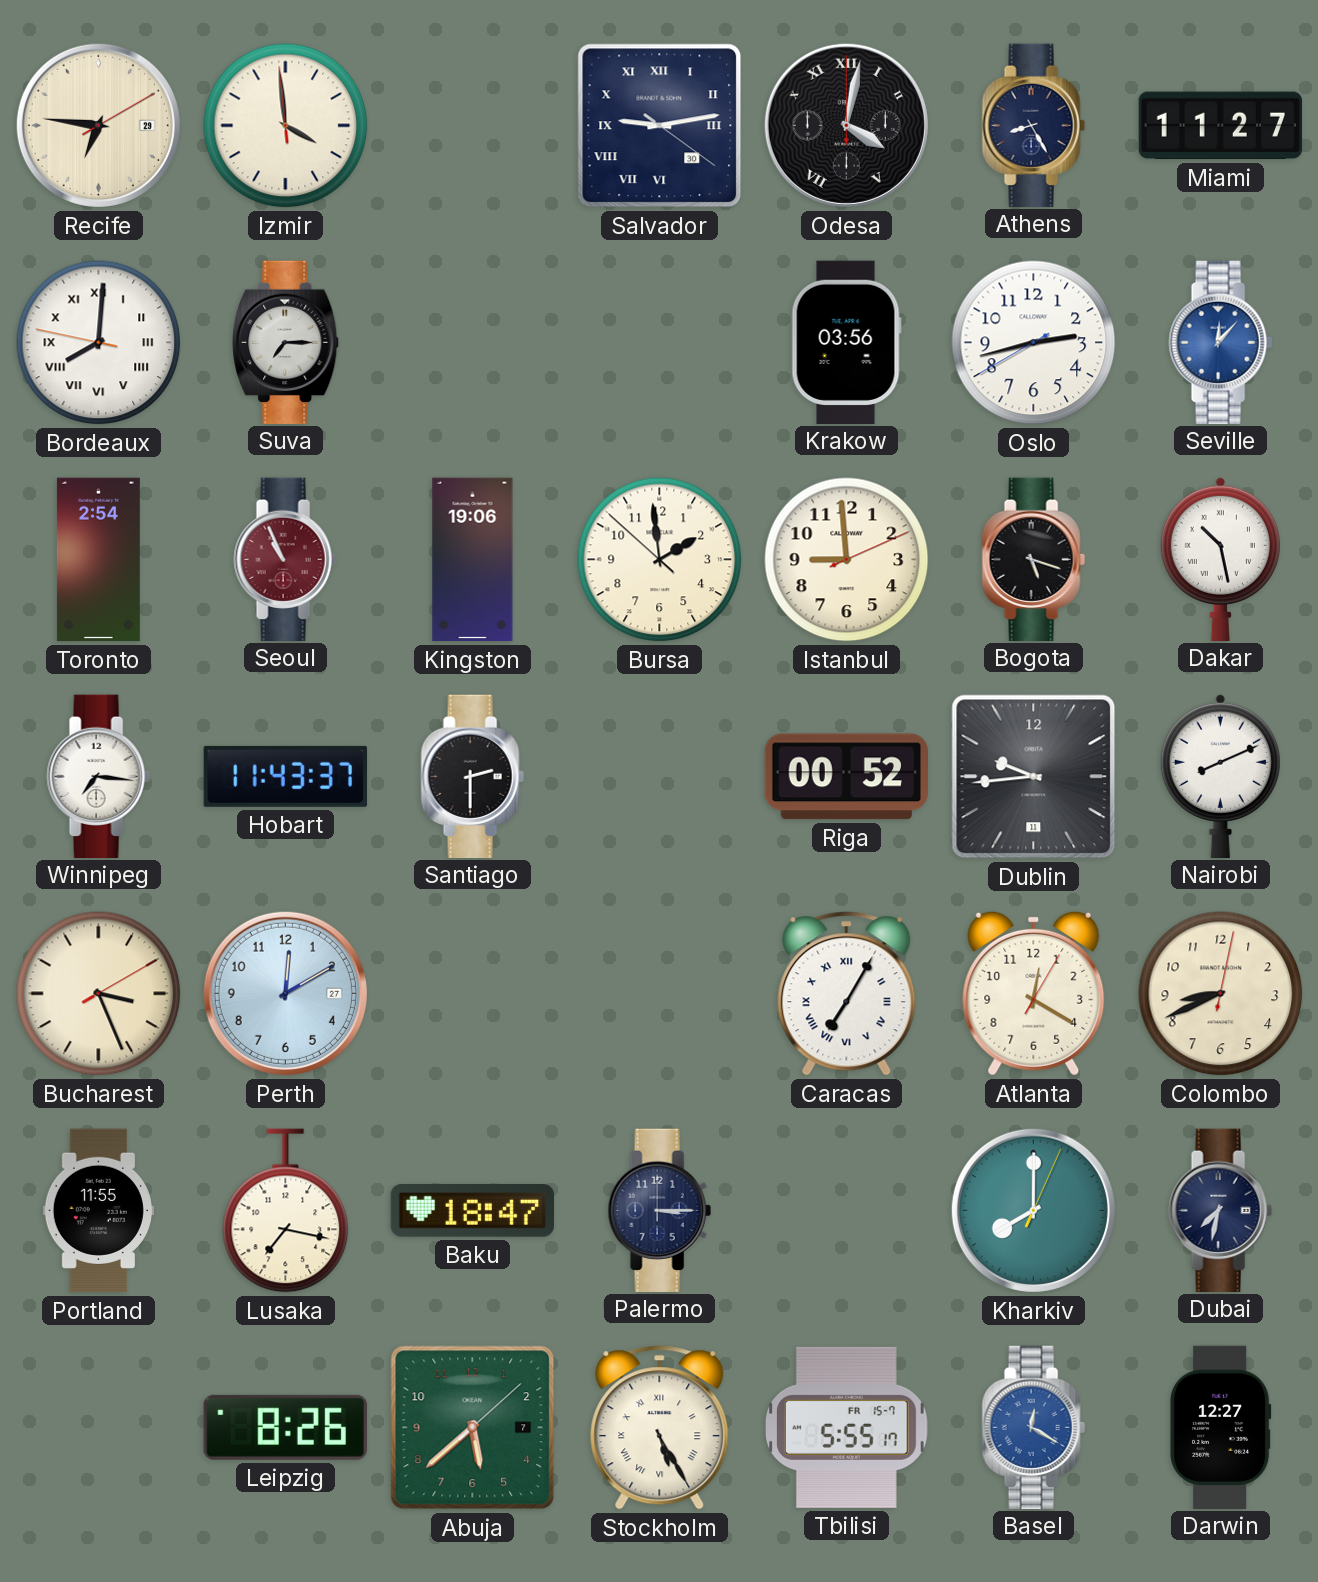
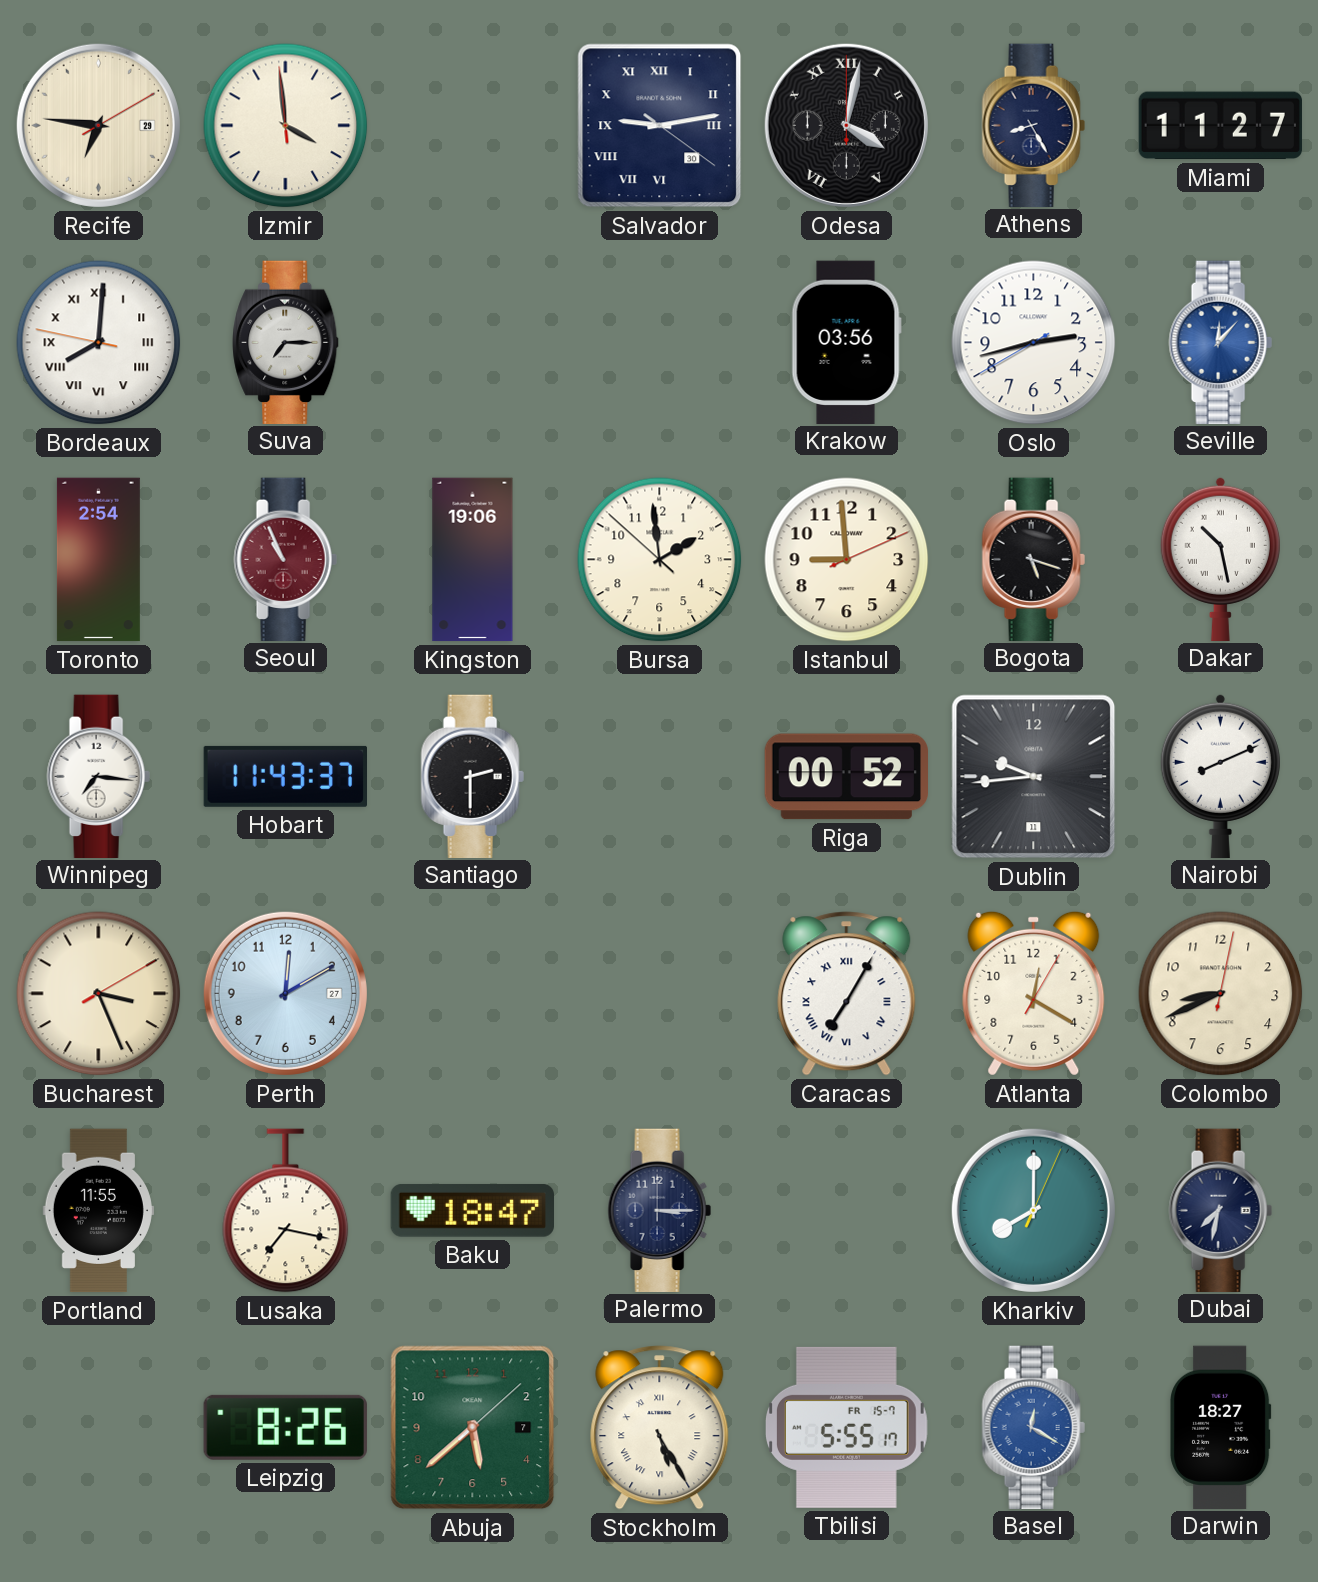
Darwin: 12:27 -> 18:27
